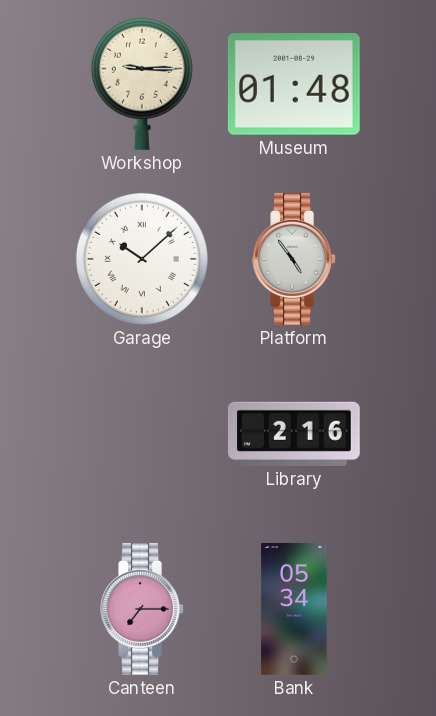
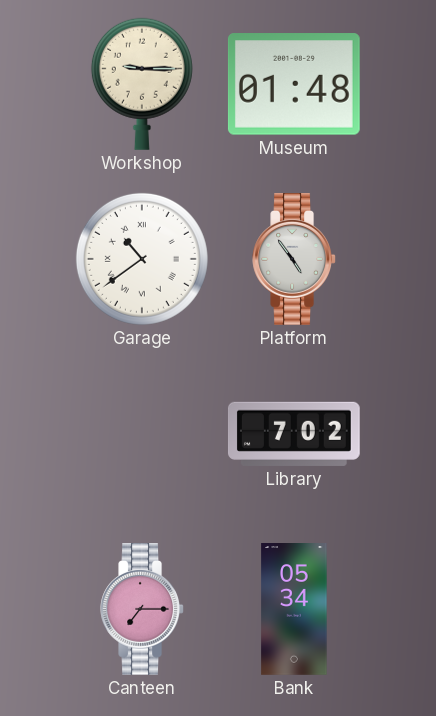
Garage: 10:08 -> 10:39
Library: 2:16 -> 7:02
